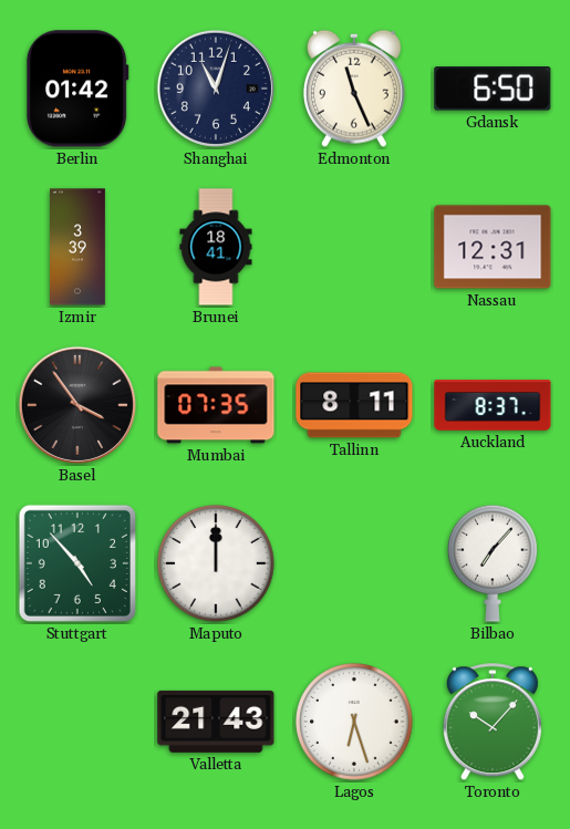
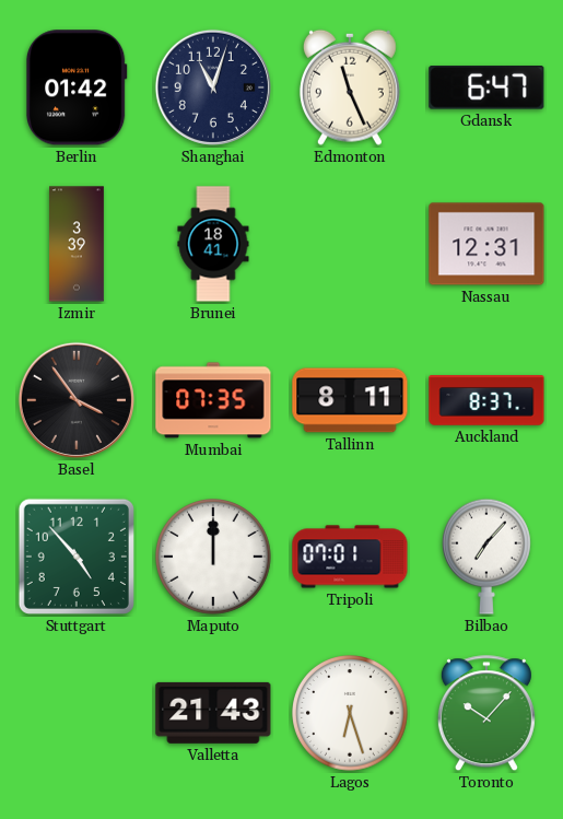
Gdansk: 6:50 -> 6:47
Tripoli: none -> 07:01
